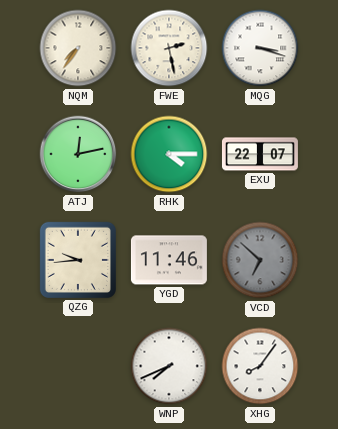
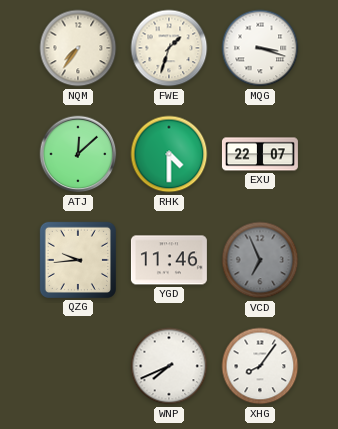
FWE: 2:28 -> 1:33
ATJ: 12:13 -> 12:08
RHK: 4:15 -> 4:30
VCD: 6:52 -> 6:56
